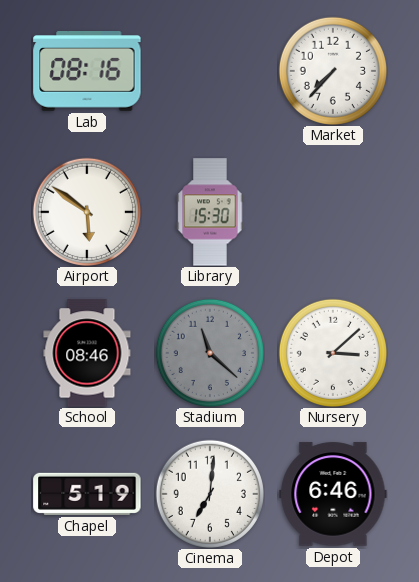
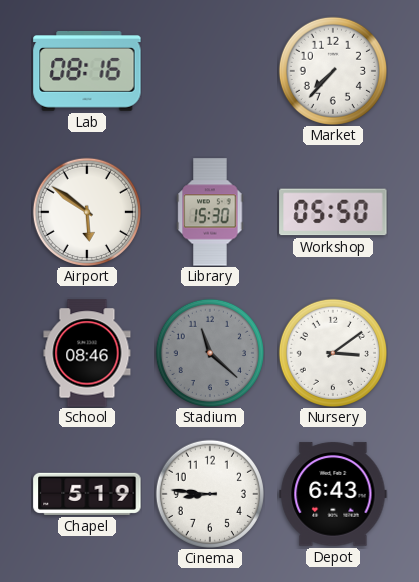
Workshop: none -> 05:50
Nursery: 3:08 -> 3:09
Cinema: 7:01 -> 8:46
Depot: 6:46 -> 6:43
